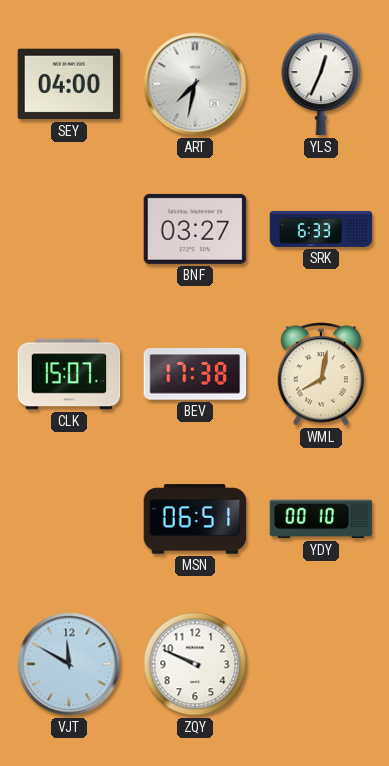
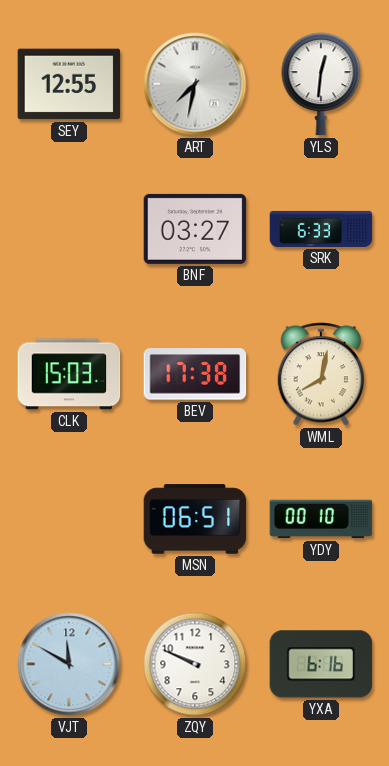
SEY: 04:00 -> 12:55
YLS: 12:34 -> 12:31
CLK: 15:07 -> 15:03
YXA: none -> 6:16
